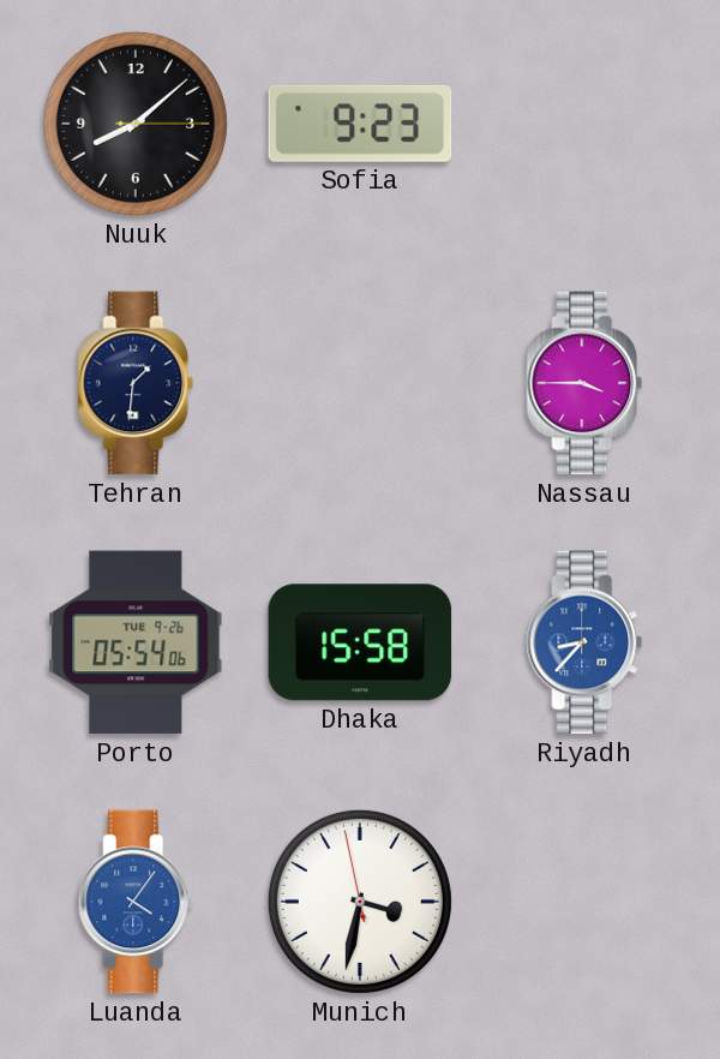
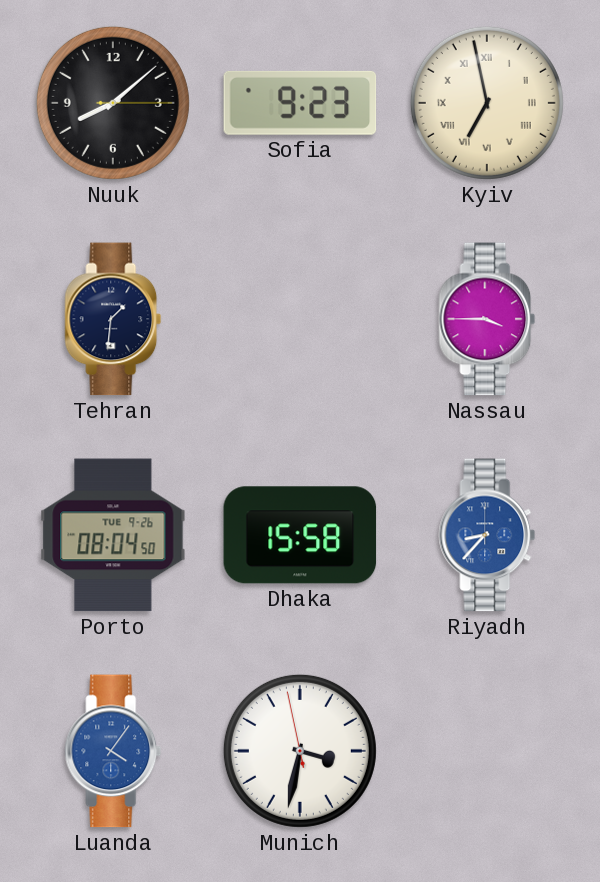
Kyiv: none -> 6:58
Porto: 05:54 -> 08:04
